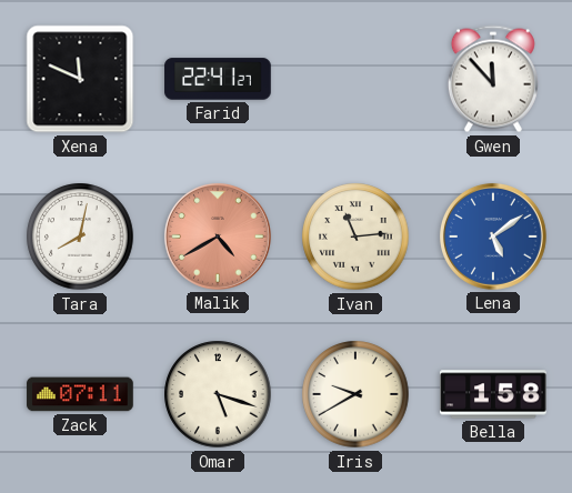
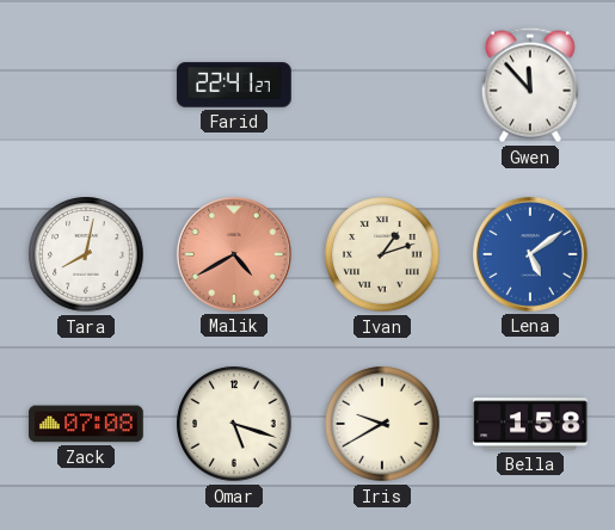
Xena: 11:49 -> none
Ivan: 11:14 -> 1:12
Zack: 07:11 -> 07:08
